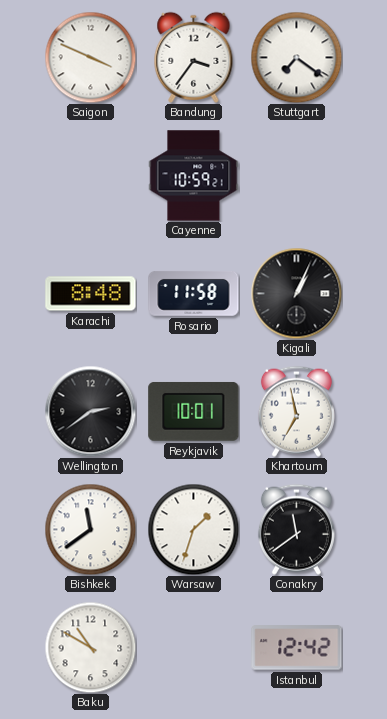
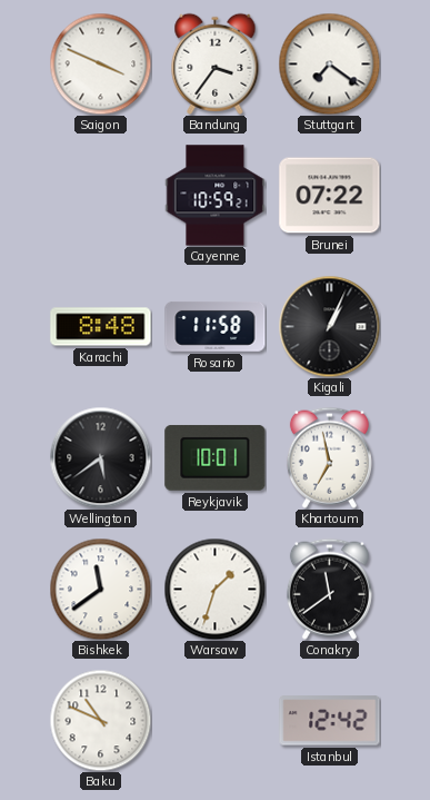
Brunei: none -> 07:22
Wellington: 2:39 -> 5:39
Baku: 10:50 -> 10:49
